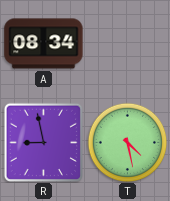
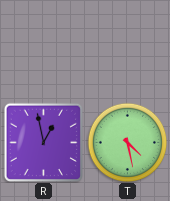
A: 08:34 -> none
R: 8:58 -> 12:58
